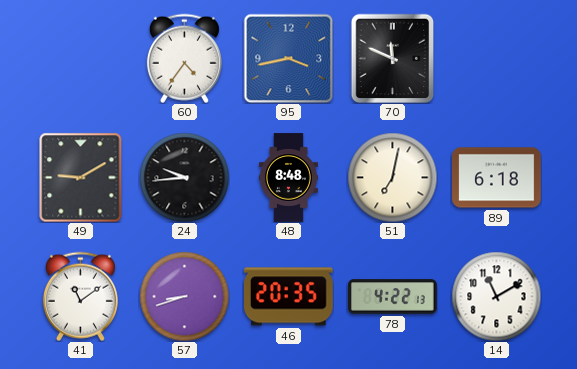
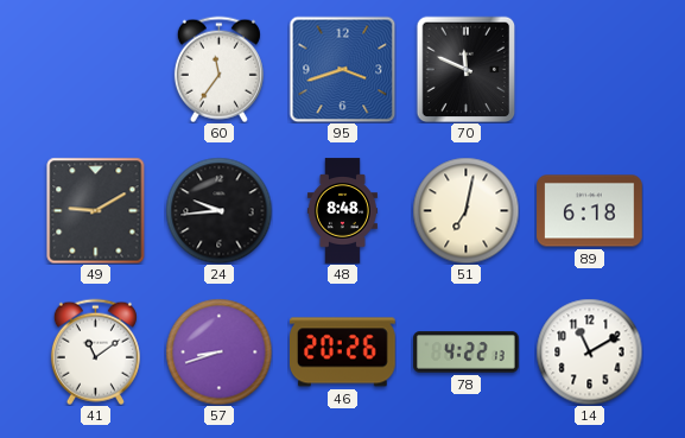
60: 4:36 -> 11:36
95: 3:43 -> 3:42
46: 20:35 -> 20:26
